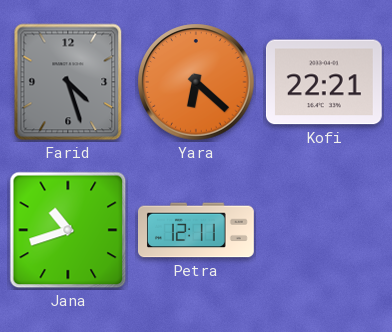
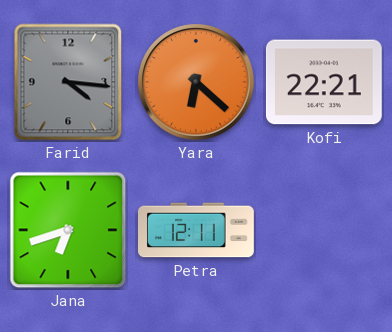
Farid: 4:27 -> 4:16
Jana: 10:42 -> 6:42
